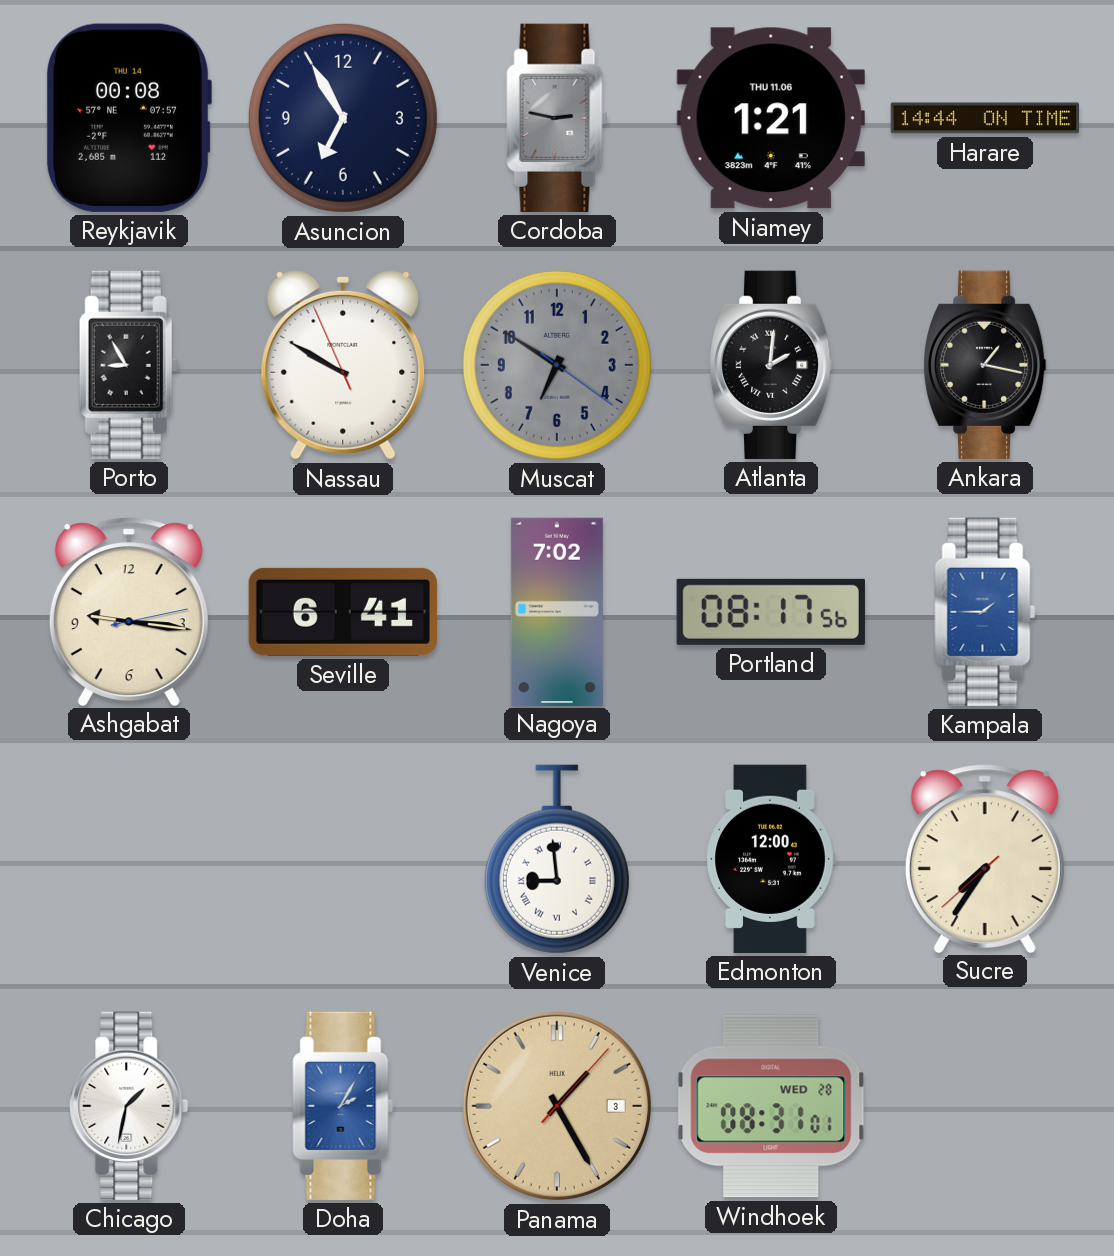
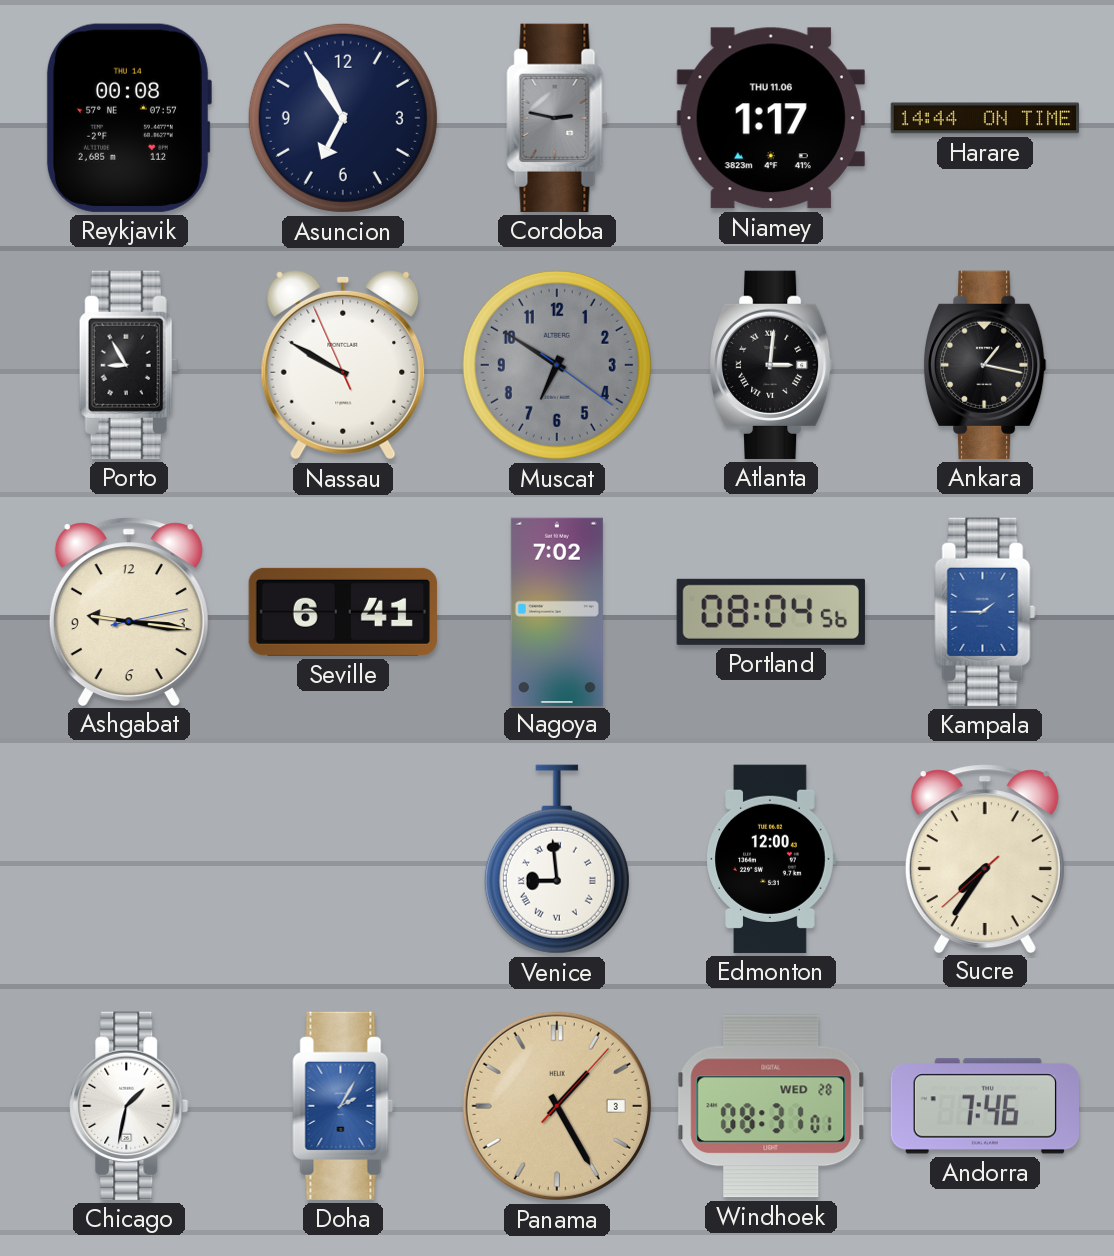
Niamey: 1:21 -> 1:17
Atlanta: 2:01 -> 3:01
Portland: 08:17 -> 08:04
Andorra: none -> 7:46
